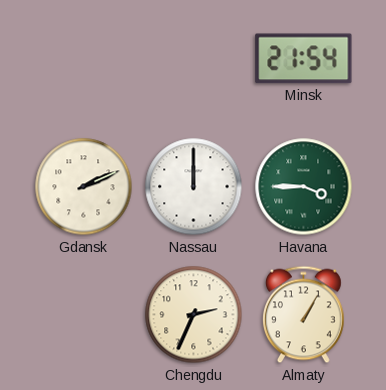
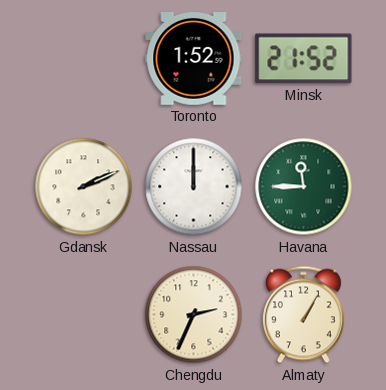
Toronto: none -> 1:52
Minsk: 21:54 -> 21:52
Havana: 3:45 -> 11:45
